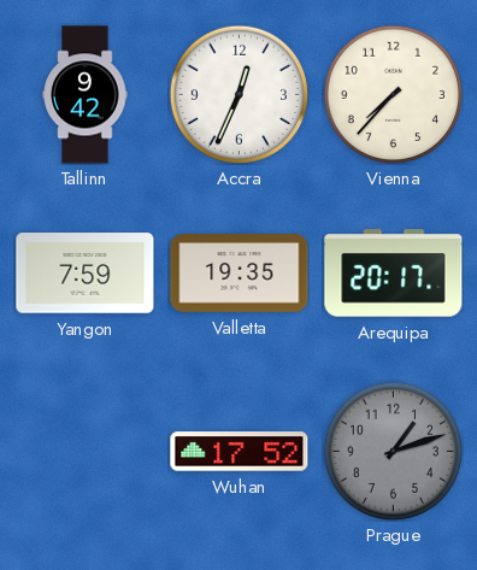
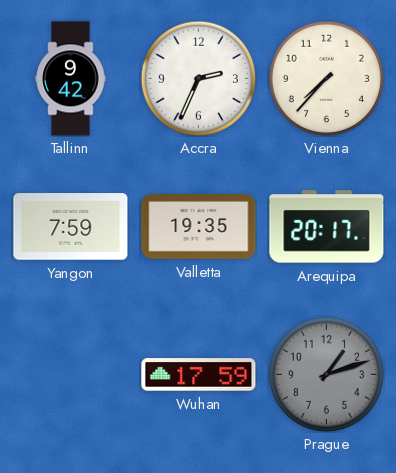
Accra: 12:34 -> 2:34
Wuhan: 17:52 -> 17:59
